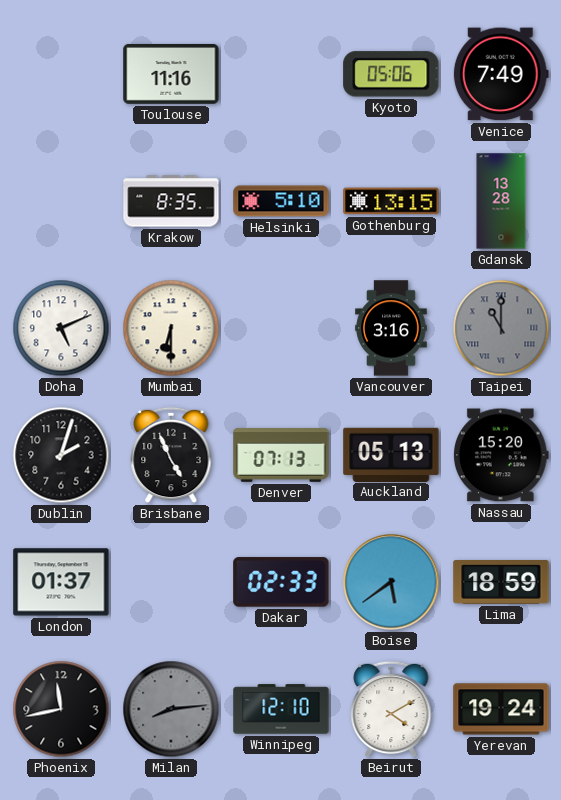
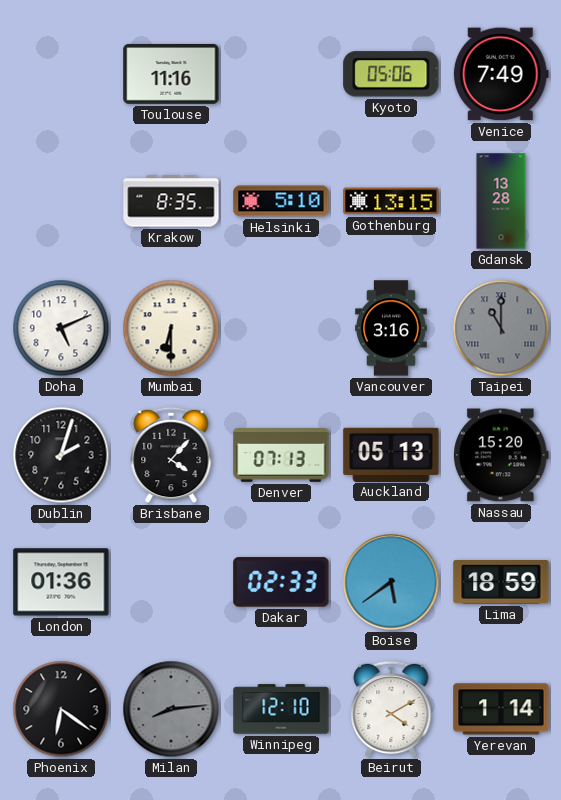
Brisbane: 4:56 -> 4:07
London: 01:37 -> 01:36
Phoenix: 11:43 -> 6:21
Yerevan: 19:24 -> 1:14
